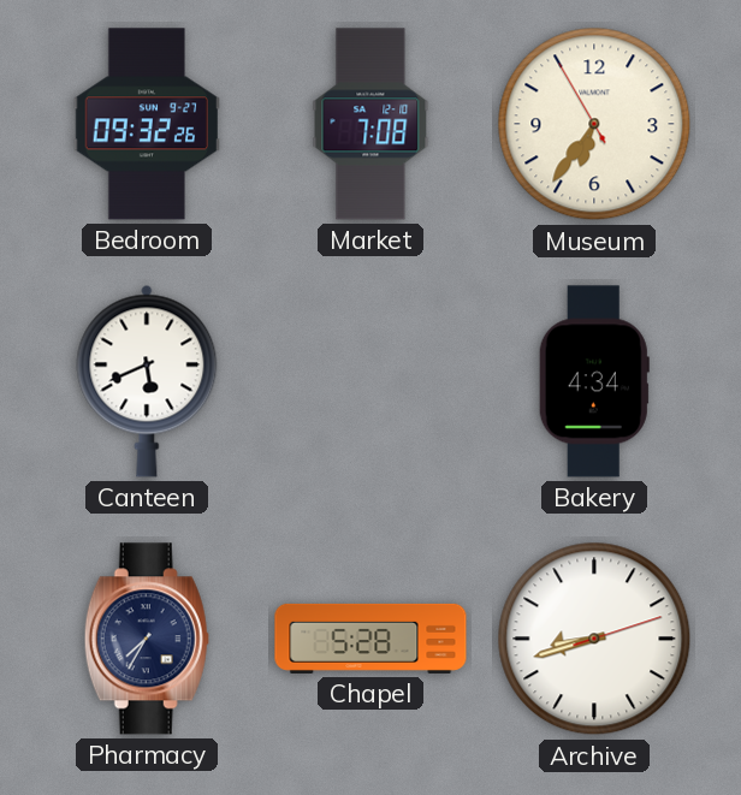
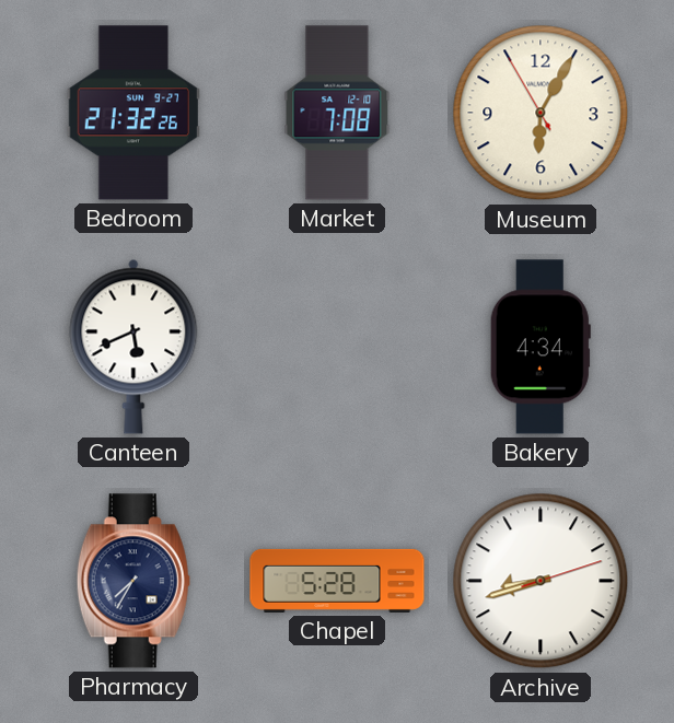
Bedroom: 09:32 -> 21:32
Museum: 6:35 -> 6:04
